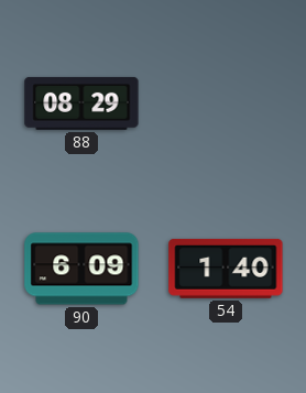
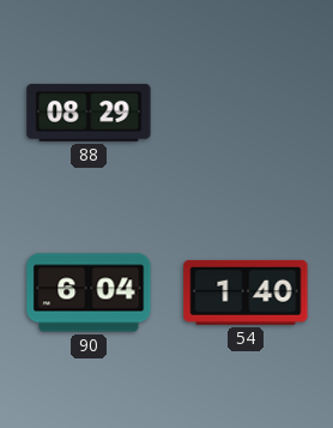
90: 6:09 -> 6:04
